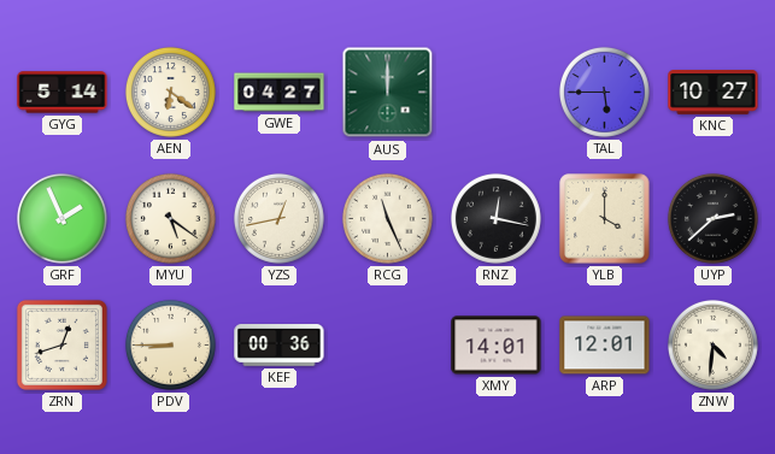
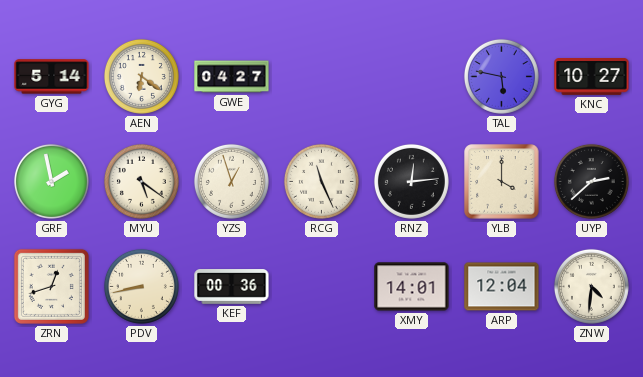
AUS: 12:00 -> none
TAL: 5:45 -> 5:47
GRF: 1:56 -> 1:58
YZS: 12:43 -> 12:57
RNZ: 12:17 -> 12:14
PDV: 8:45 -> 8:43
ARP: 12:01 -> 12:04
